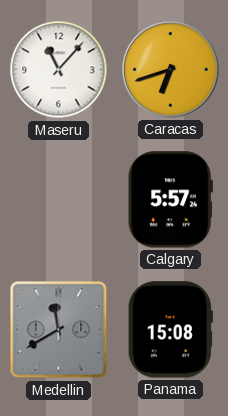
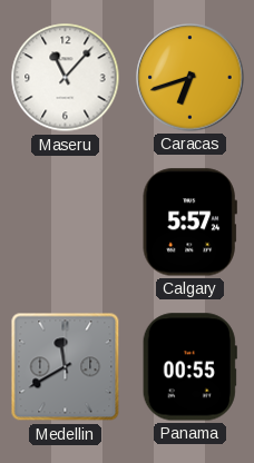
Panama: 15:08 -> 00:55
